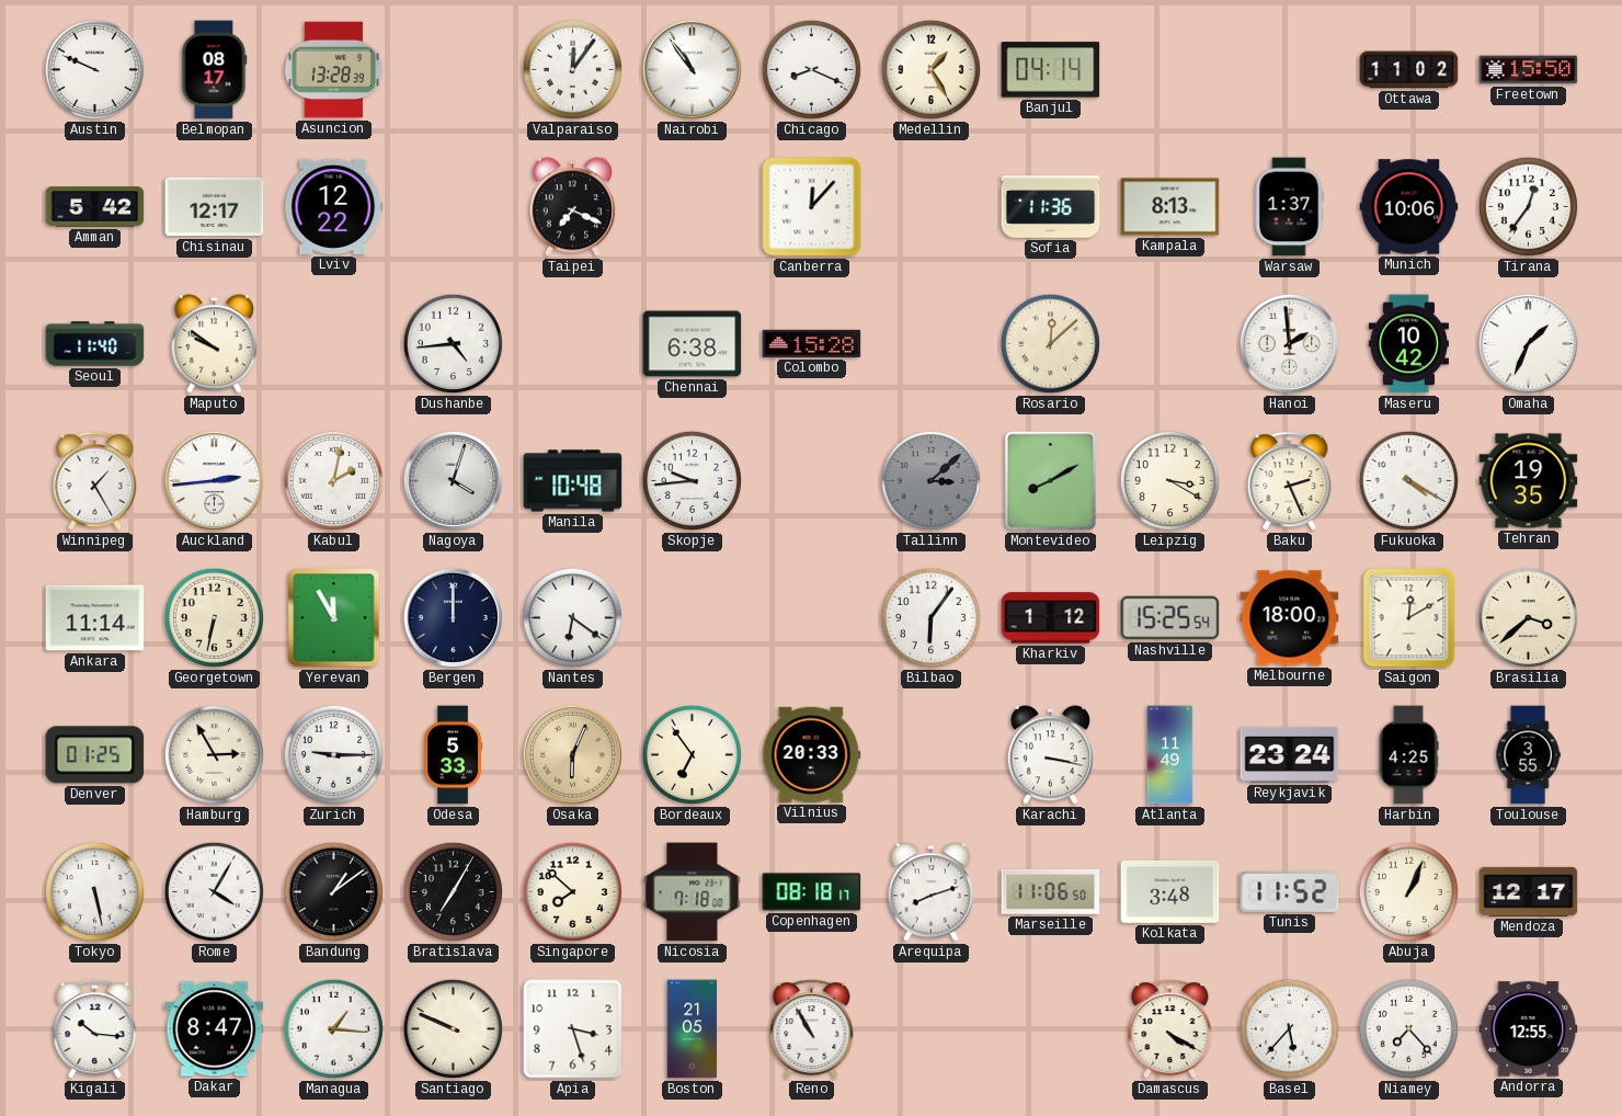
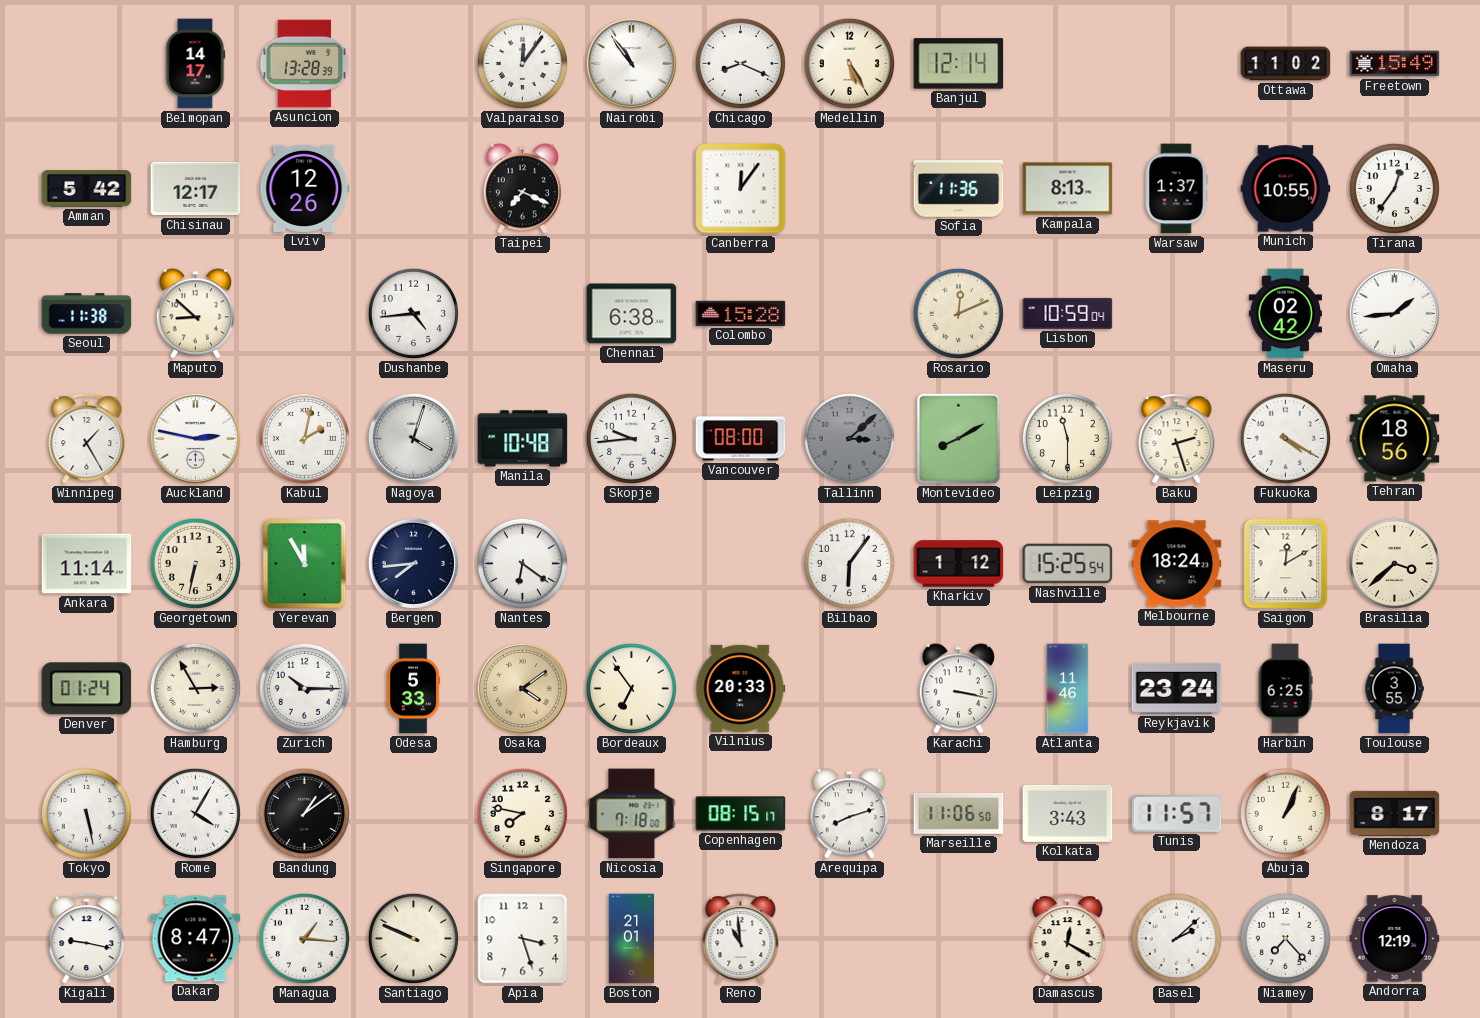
Austin: 9:49 -> none
Belmopan: 08:17 -> 14:17
Medellin: 1:25 -> 5:25
Banjul: 04:14 -> 12:14
Freetown: 15:50 -> 15:49
Lviv: 12:22 -> 12:26
Canberra: 12:07 -> 12:06
Munich: 10:06 -> 10:55
Seoul: 11:40 -> 11:38
Maputo: 9:51 -> 8:52
Rosario: 12:08 -> 12:11
Lisbon: none -> 10:59
Hanoi: 1:59 -> none
Maseru: 10:42 -> 02:42
Omaha: 1:34 -> 1:44
Auckland: 2:44 -> 2:47
Vancouver: none -> 08:00
Leipzig: 3:20 -> 11:30
Baku: 2:26 -> 2:27
Tehran: 19:35 -> 18:56
Bergen: 12:00 -> 7:44
Melbourne: 18:00 -> 18:24
Denver: 01:25 -> 01:24
Zurich: 9:15 -> 10:15
Osaka: 6:04 -> 4:09
Atlanta: 11:49 -> 11:46
Harbin: 4:25 -> 6:25
Bratislava: 7:05 -> none
Singapore: 7:52 -> 7:47
Copenhagen: 08:18 -> 08:15
Kolkata: 3:48 -> 3:43
Tunis: 11:52 -> 11:57
Mendoza: 12:17 -> 8:17
Kigali: 10:16 -> 9:17
Boston: 21:05 -> 21:01
Reno: 10:55 -> 10:59
Damascus: 4:20 -> 12:20
Basel: 5:37 -> 2:08
Andorra: 12:55 -> 12:19
